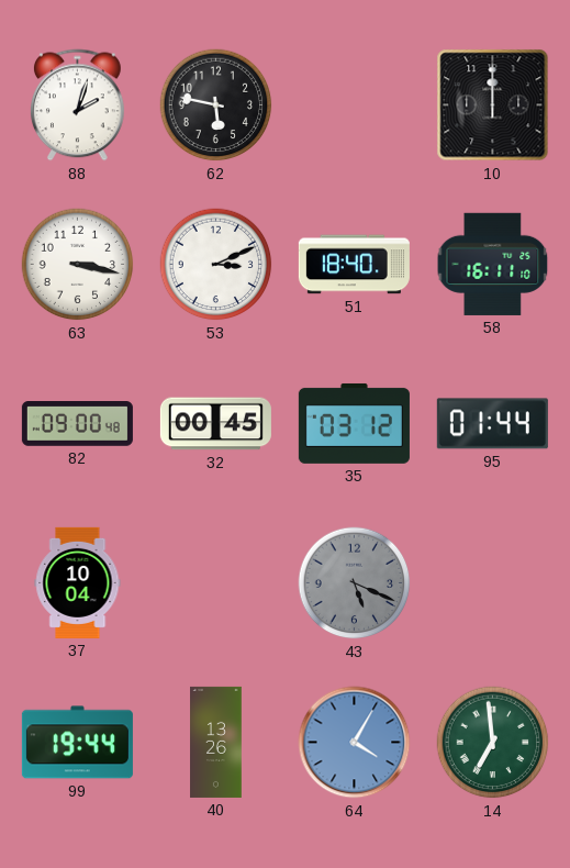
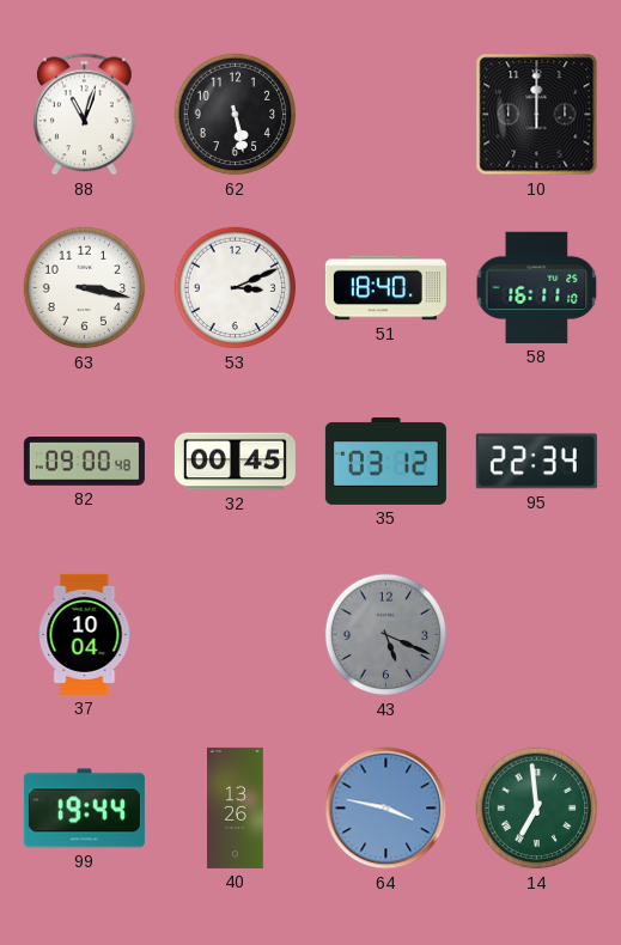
88: 2:03 -> 11:03
62: 5:47 -> 5:28
95: 01:44 -> 22:34
64: 4:05 -> 3:47
